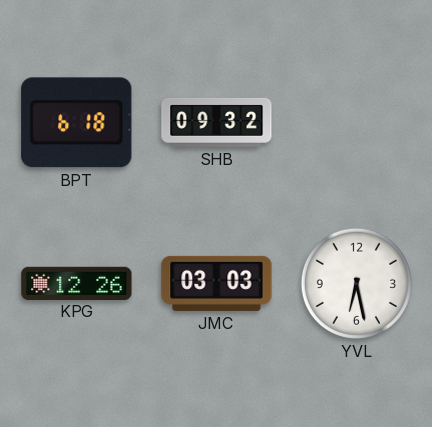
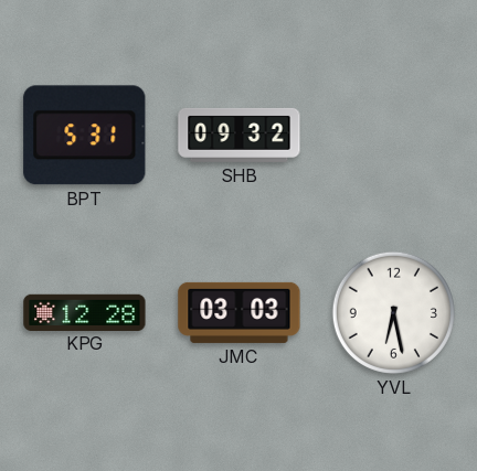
BPT: 6:18 -> 5:31
KPG: 12:26 -> 12:28
